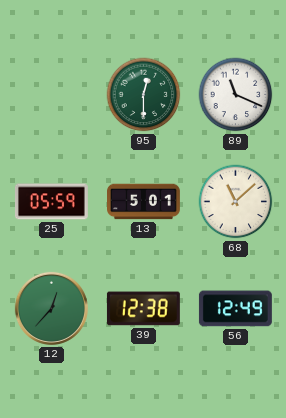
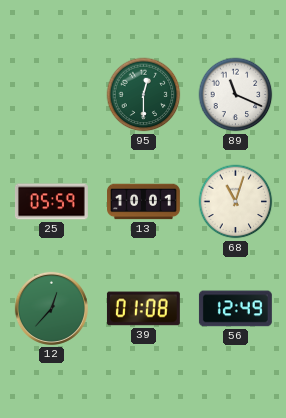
13: 5:01 -> 10:01
68: 11:08 -> 11:03
39: 12:38 -> 01:08
